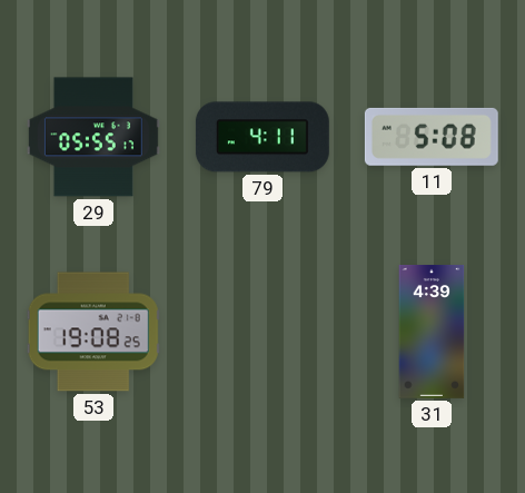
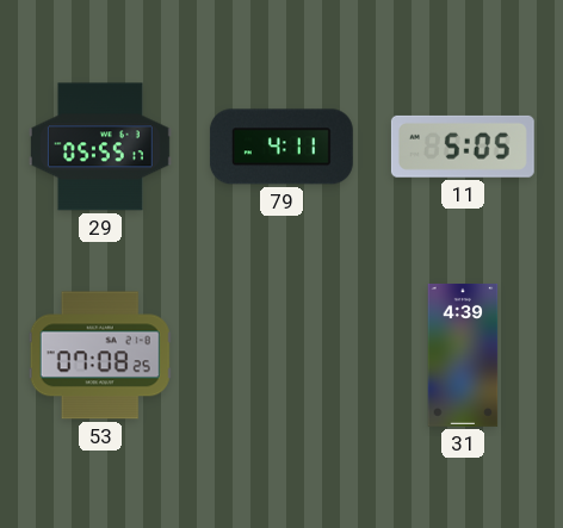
11: 5:08 -> 5:05
53: 19:08 -> 07:08
